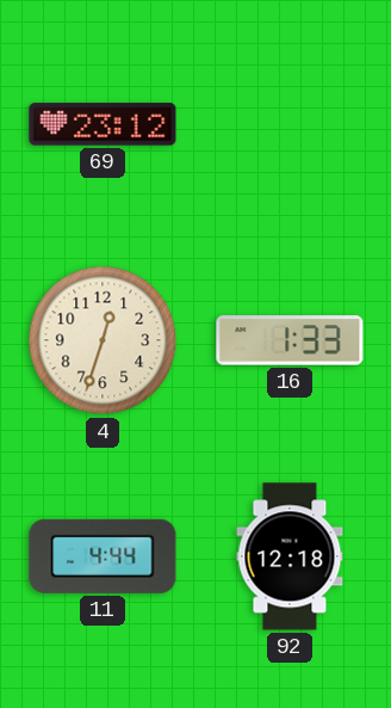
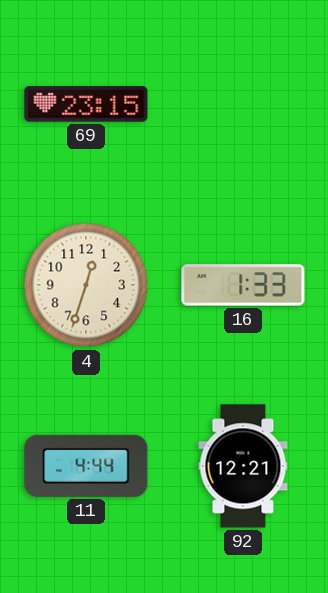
69: 23:12 -> 23:15
92: 12:18 -> 12:21
